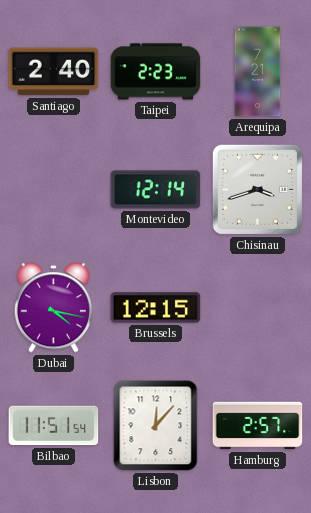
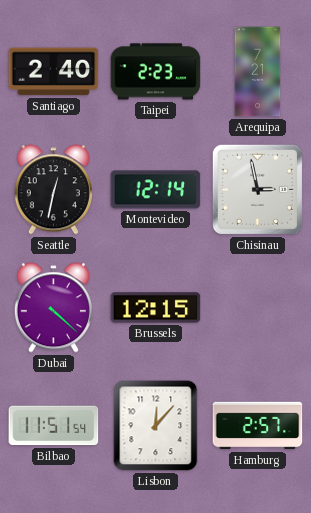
Seattle: none -> 12:32
Chisinau: 3:42 -> 2:58
Dubai: 4:17 -> 4:22
